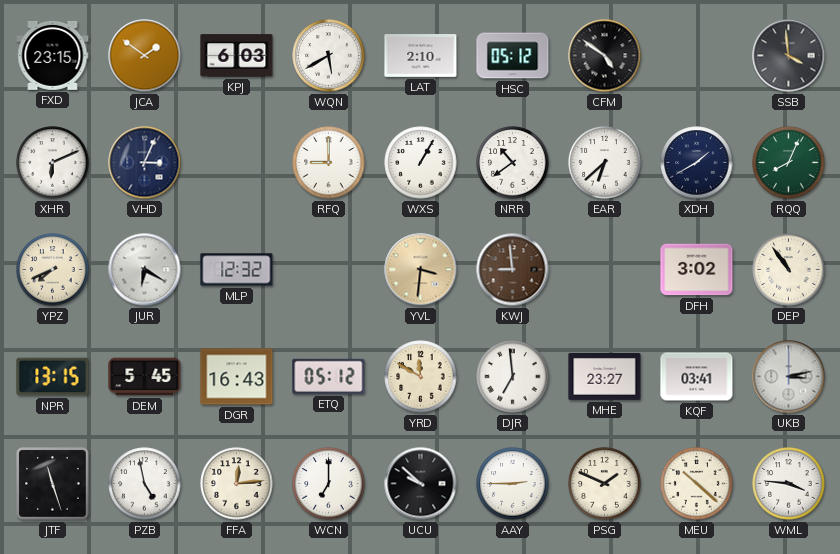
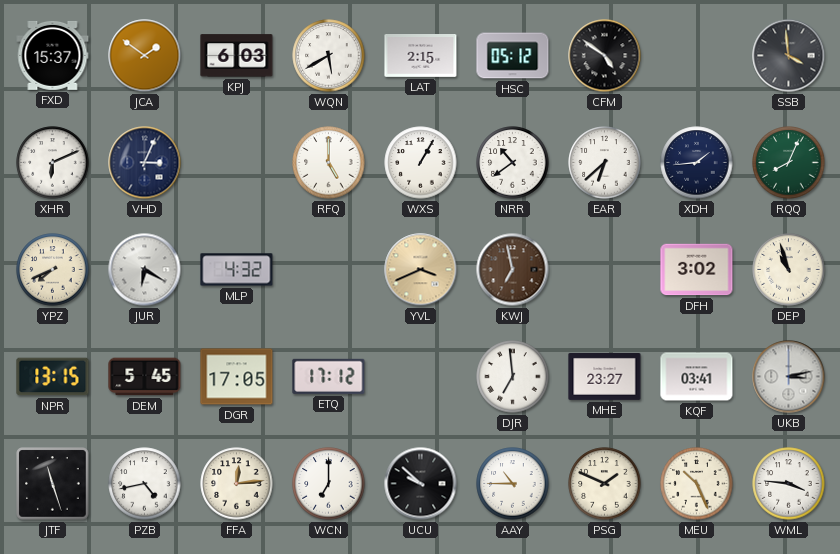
FXD: 23:15 -> 15:37
LAT: 2:10 -> 2:15
RFQ: 9:00 -> 5:00
XDH: 1:40 -> 1:44
MLP: 12:32 -> 4:32
YVL: 3:31 -> 3:41
KWJ: 8:59 -> 6:58
DEP: 10:54 -> 10:57
DGR: 16:43 -> 17:05
ETQ: 05:12 -> 17:12
YRD: 11:50 -> none
PZB: 4:58 -> 4:43
AAY: 2:45 -> 10:45
MEU: 10:22 -> 10:26
